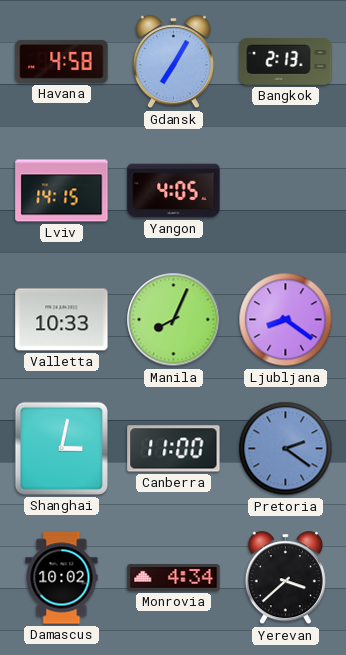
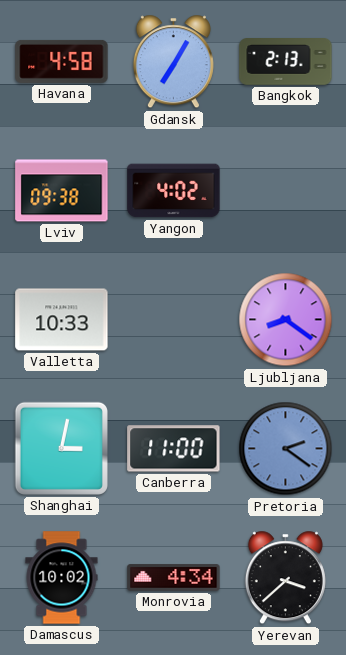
Lviv: 14:15 -> 09:38
Yangon: 4:05 -> 4:02
Manila: 8:04 -> none
